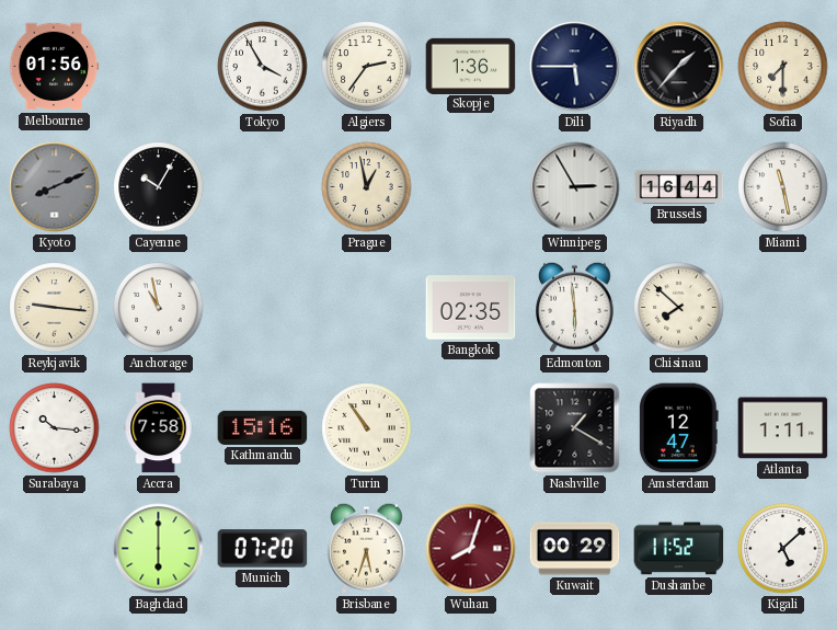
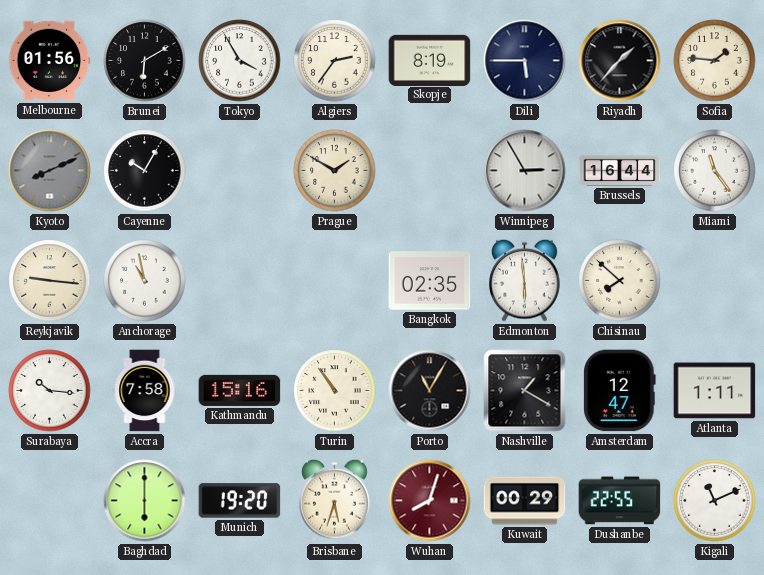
Brunei: none -> 6:10
Skopje: 1:36 -> 8:19
Sofia: 7:30 -> 1:46
Prague: 12:58 -> 1:50
Miami: 11:28 -> 11:24
Porto: none -> 11:05
Munich: 07:20 -> 19:20
Dushanbe: 11:52 -> 22:55
Kigali: 5:08 -> 11:11
